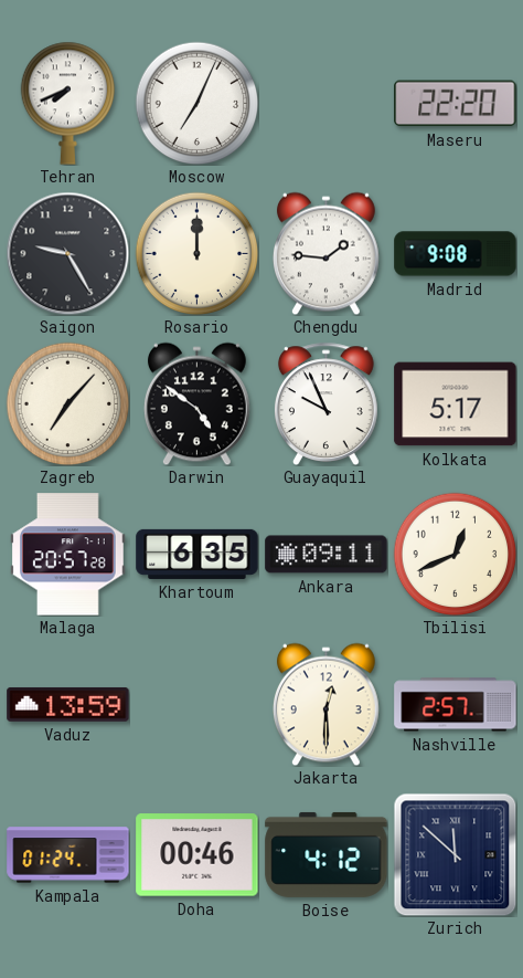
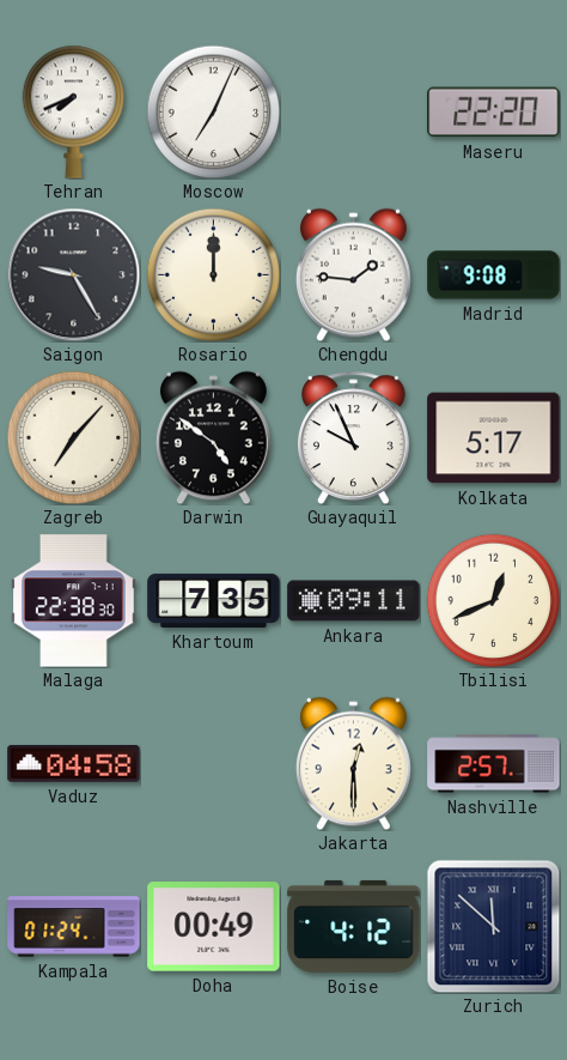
Malaga: 20:57 -> 22:38
Khartoum: 6:35 -> 7:35
Vaduz: 13:59 -> 04:58
Doha: 00:46 -> 00:49
